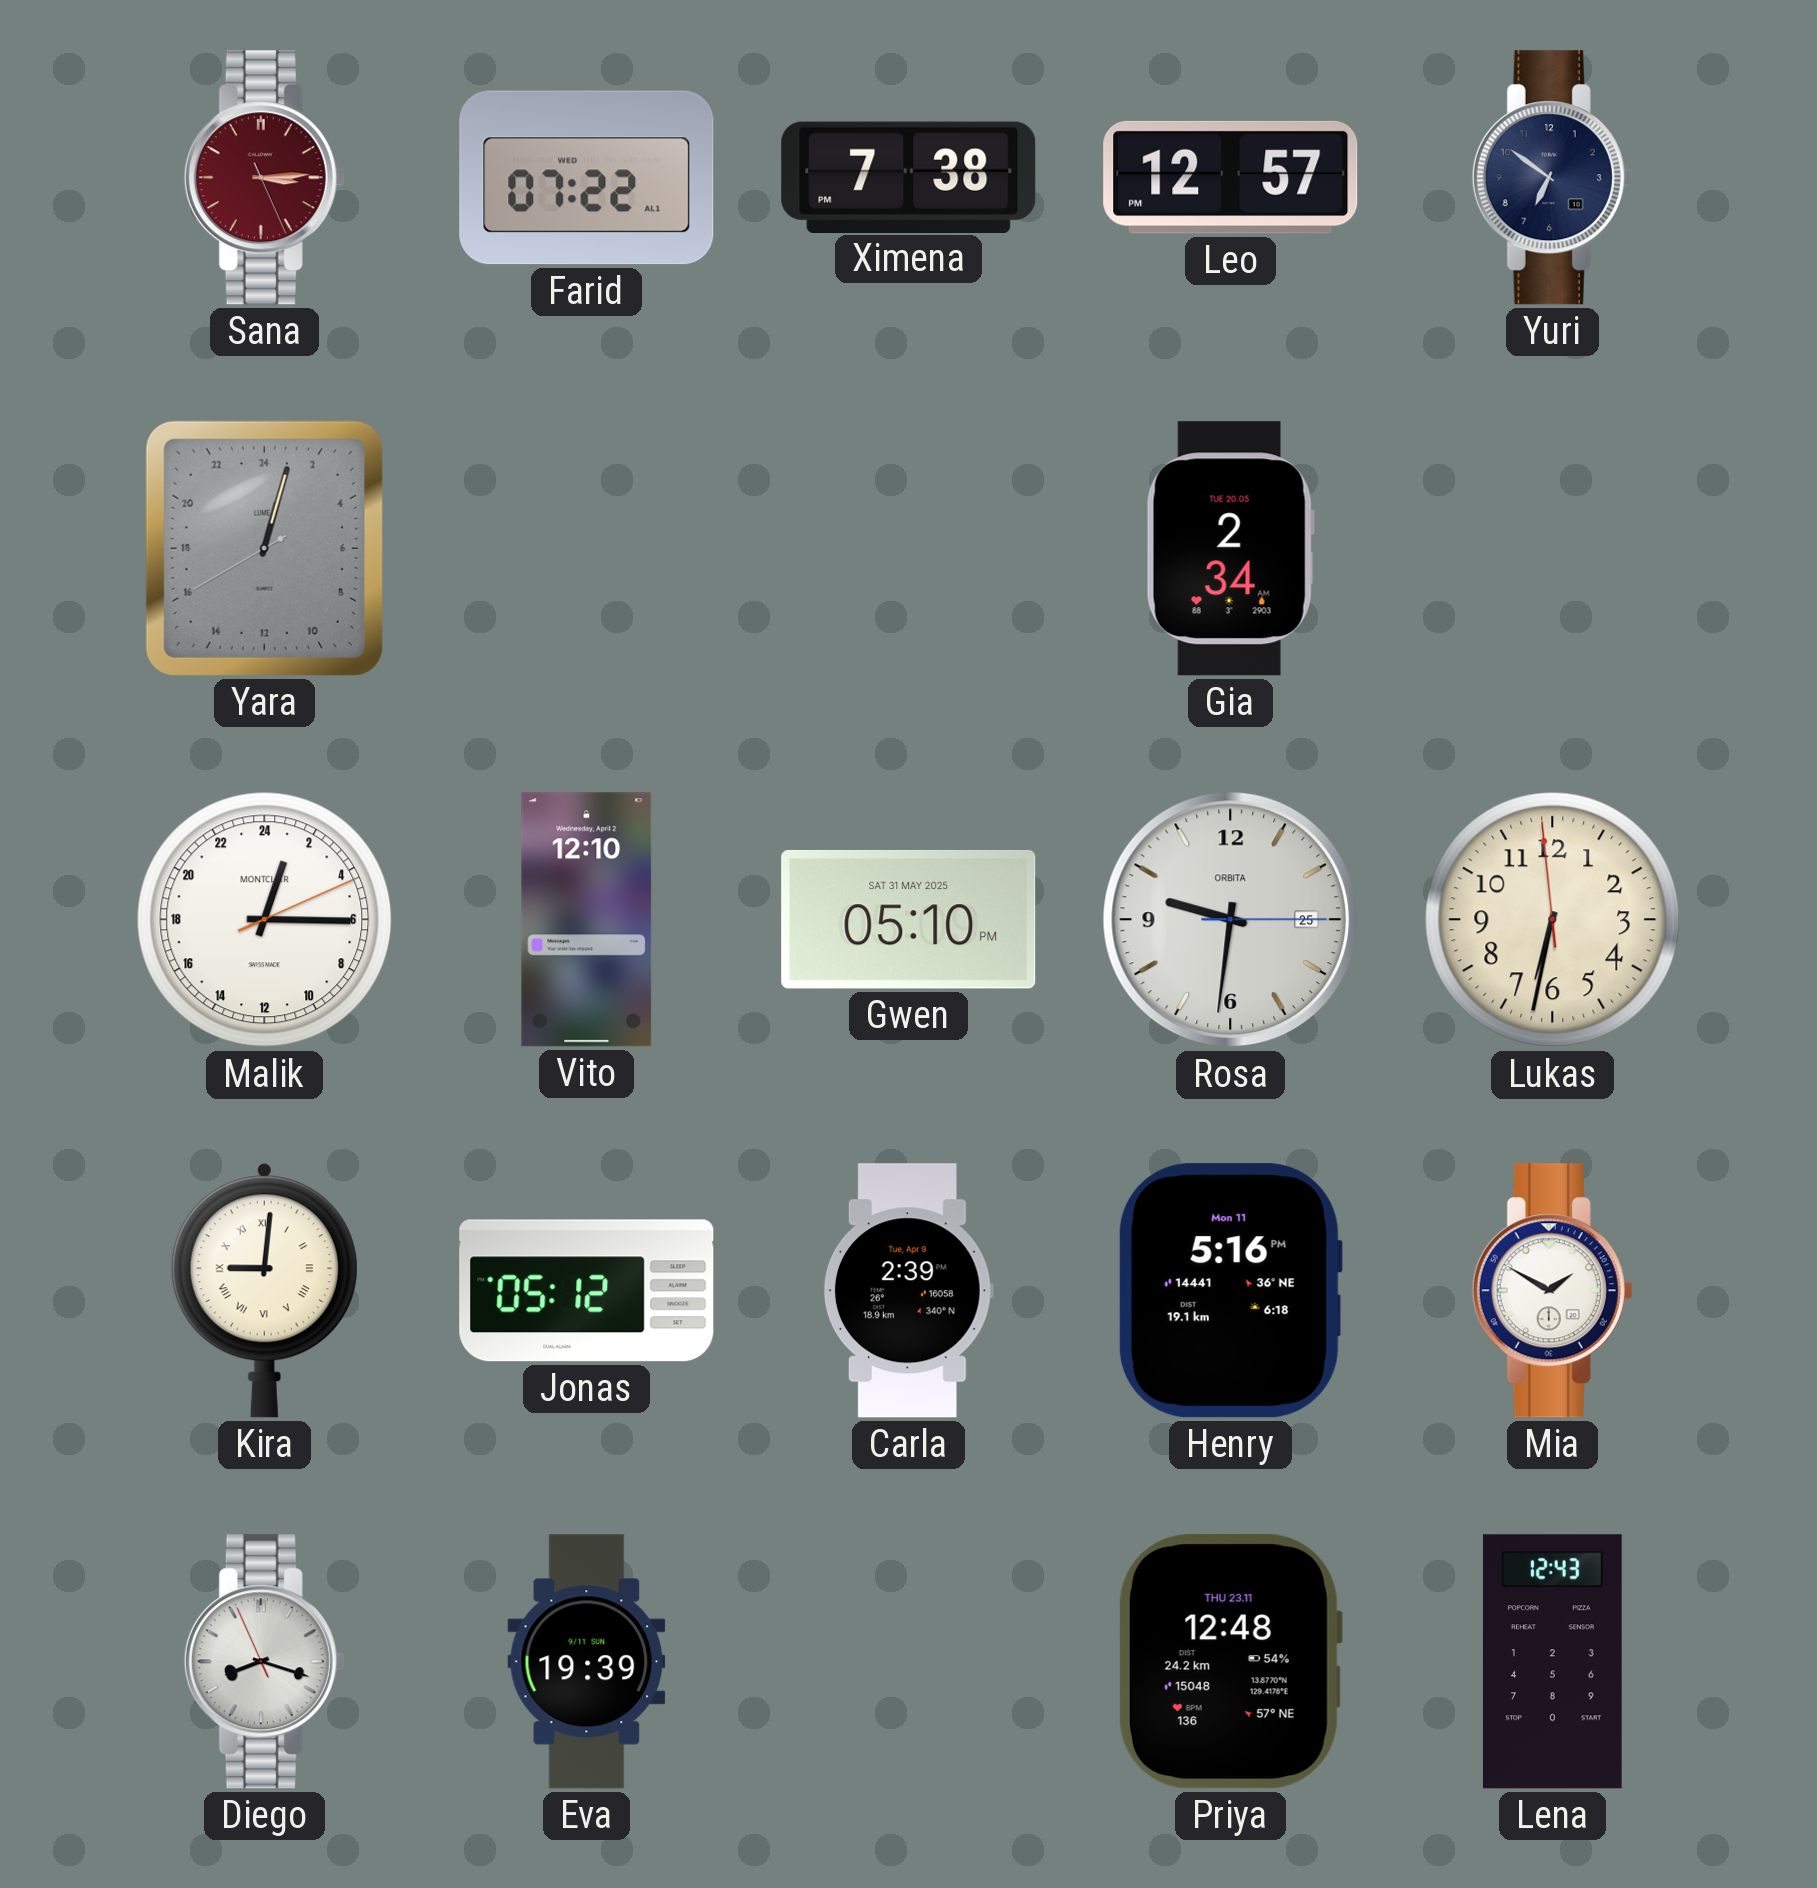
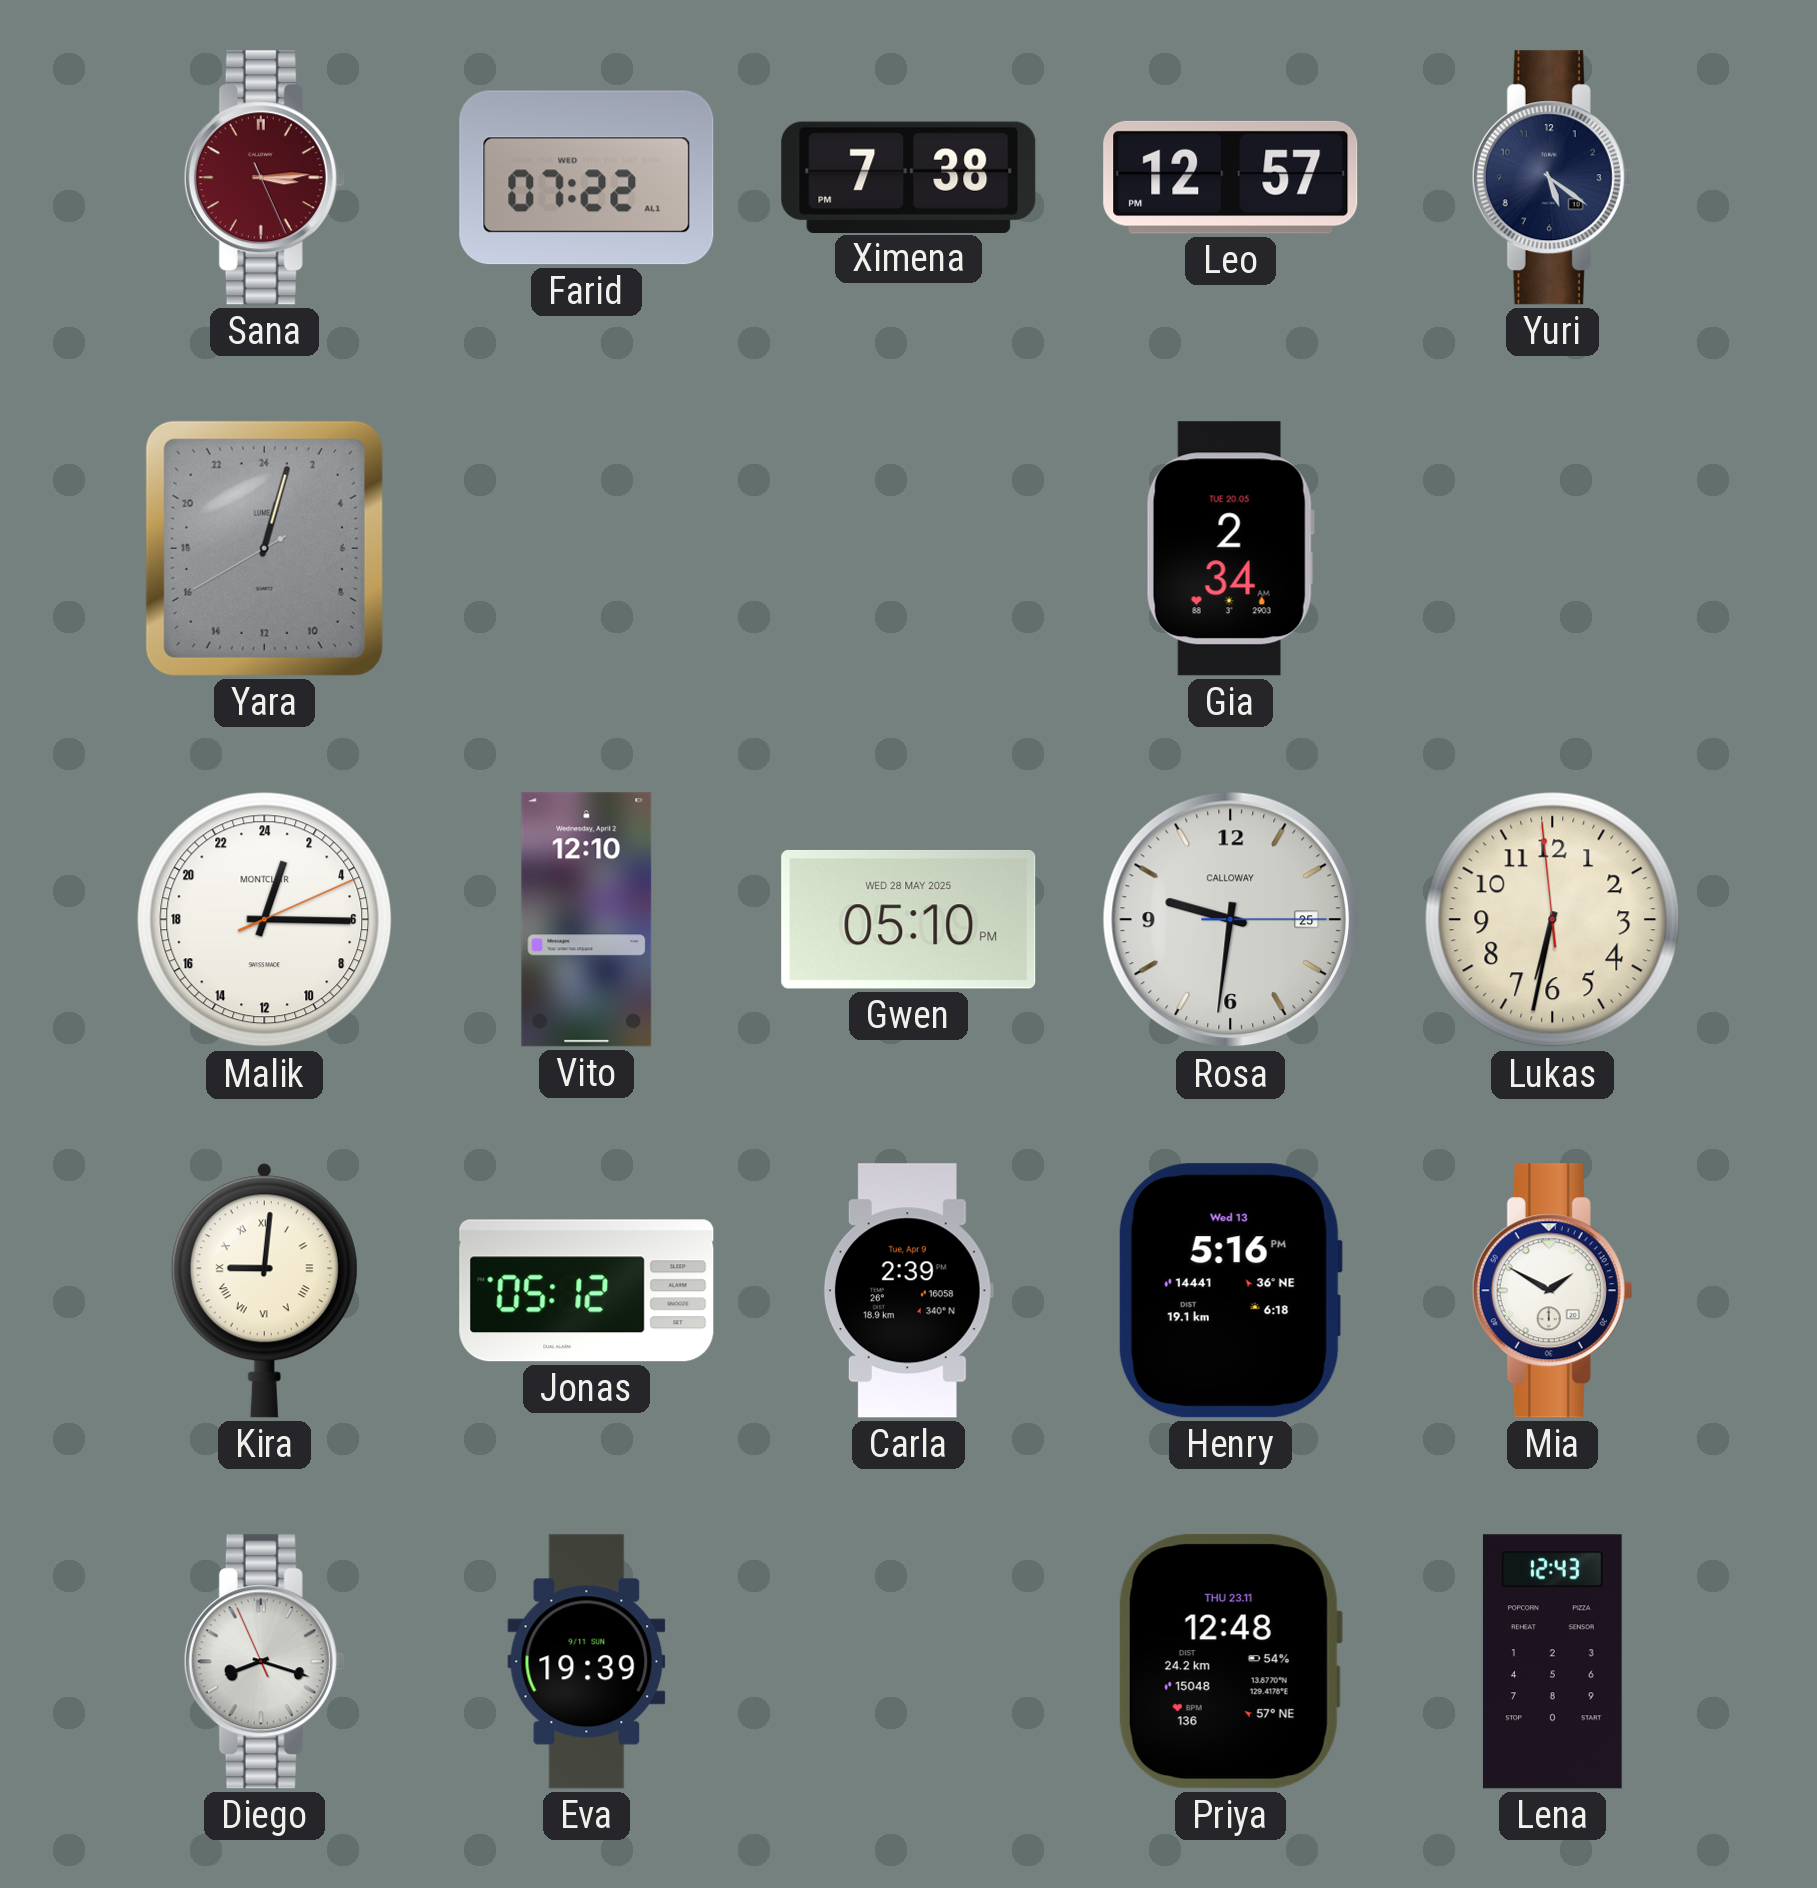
Yuri: 6:51 -> 5:21
Gwen date: SAT 31 MAY 2025 -> WED 28 MAY 2025
Rosa brand: ORBITA -> CALLOWAY
Henry date: Mon 11 -> Wed 13
